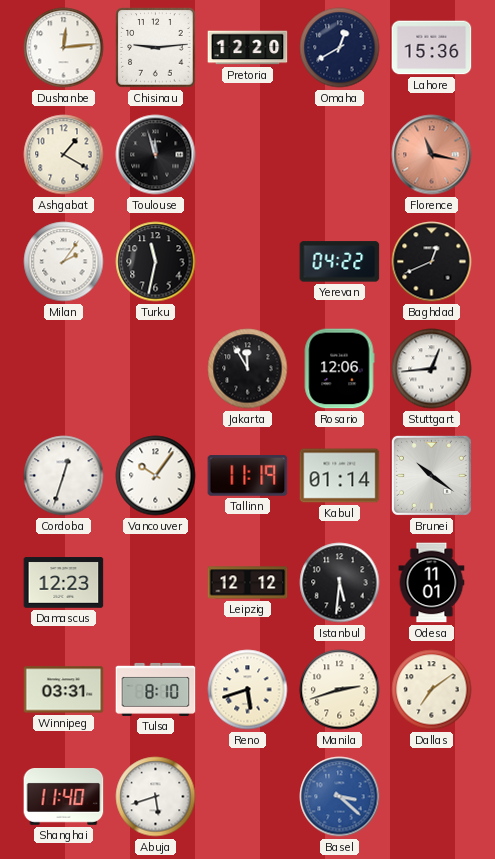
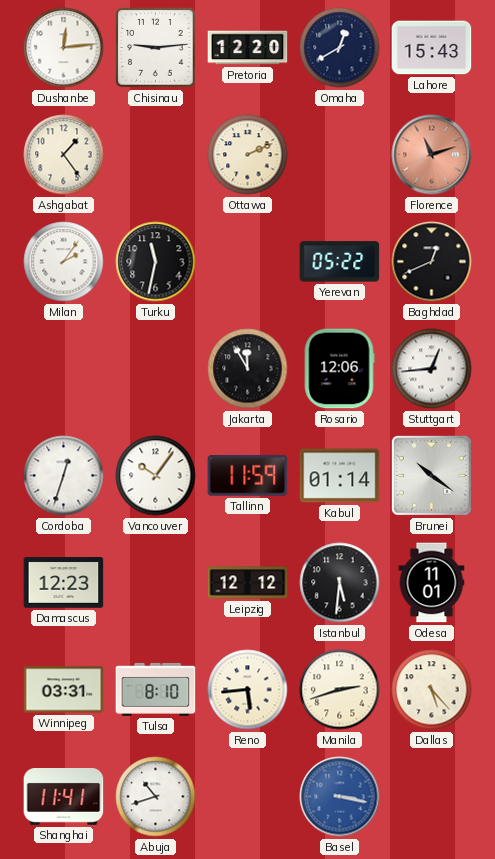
Lahore: 15:36 -> 15:43
Ashgabat: 1:20 -> 1:24
Toulouse: 11:57 -> none
Ottawa: none -> 2:11
Florence: 11:17 -> 11:12
Yerevan: 04:22 -> 05:22
Tallinn: 11:19 -> 11:59
Reno: 5:42 -> 5:44
Dallas: 7:09 -> 5:23
Shanghai: 11:40 -> 11:41
Abuja: 5:42 -> 10:42
Basel: 3:22 -> 3:17
